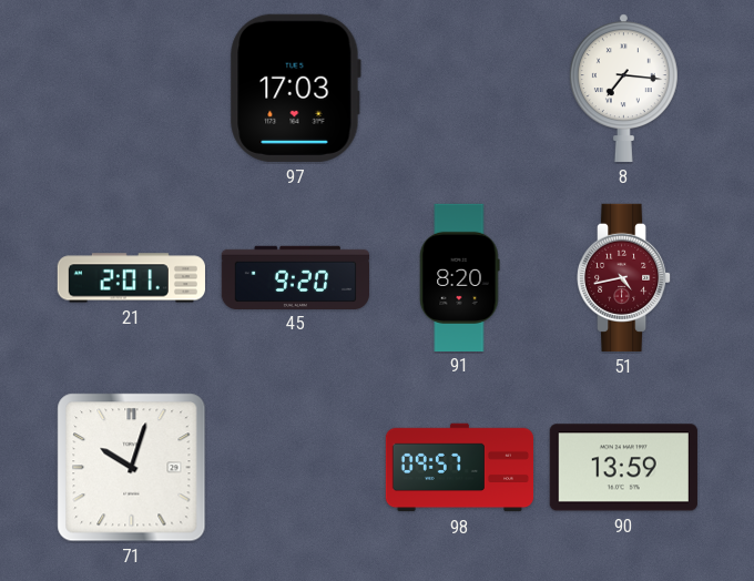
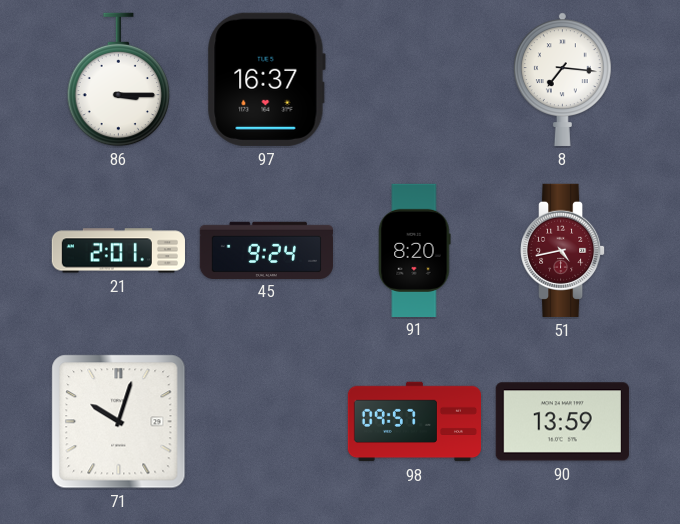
86: none -> 3:15
97: 17:03 -> 16:37
45: 9:20 -> 9:24
